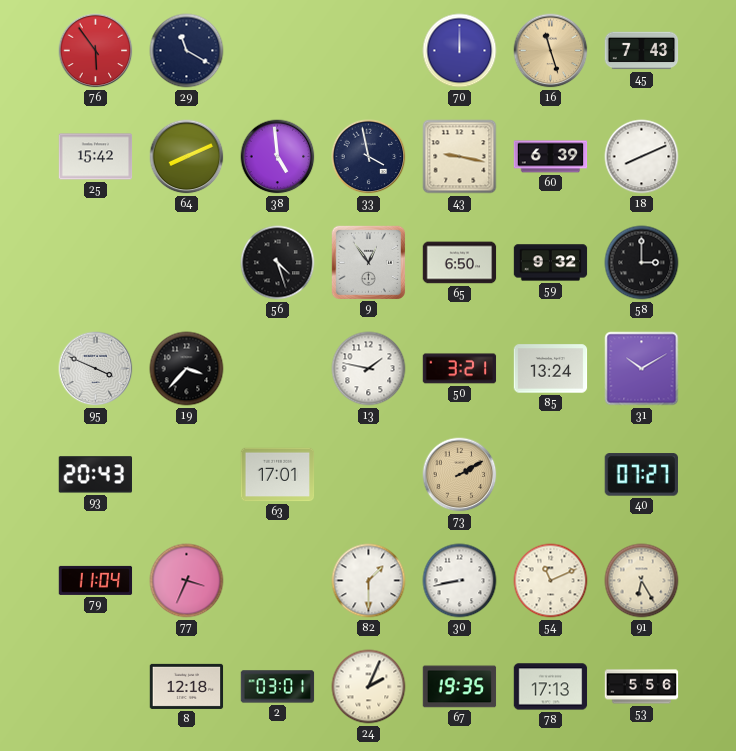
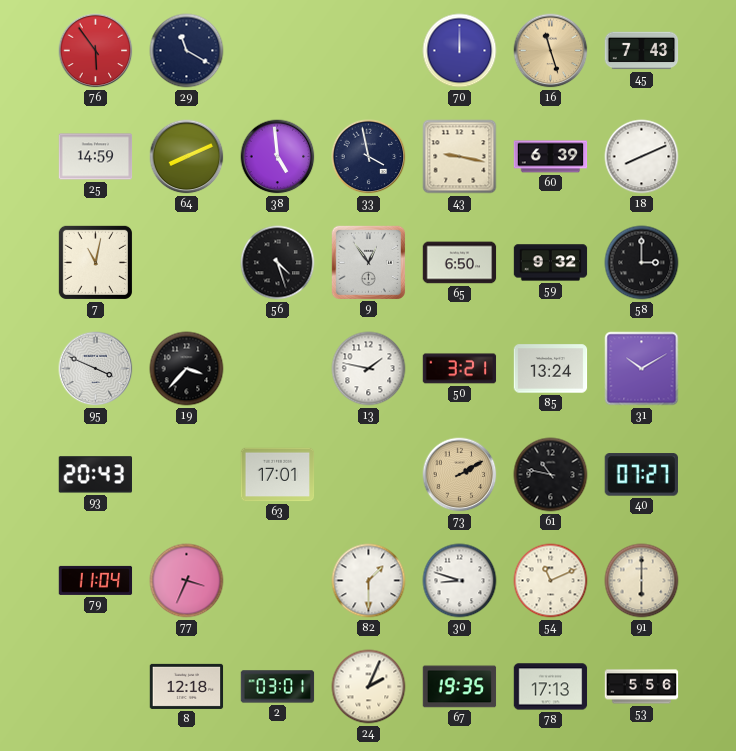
25: 15:42 -> 14:59
7: none -> 11:02
61: none -> 10:47
30: 8:43 -> 8:48
91: 6:25 -> 6:00
